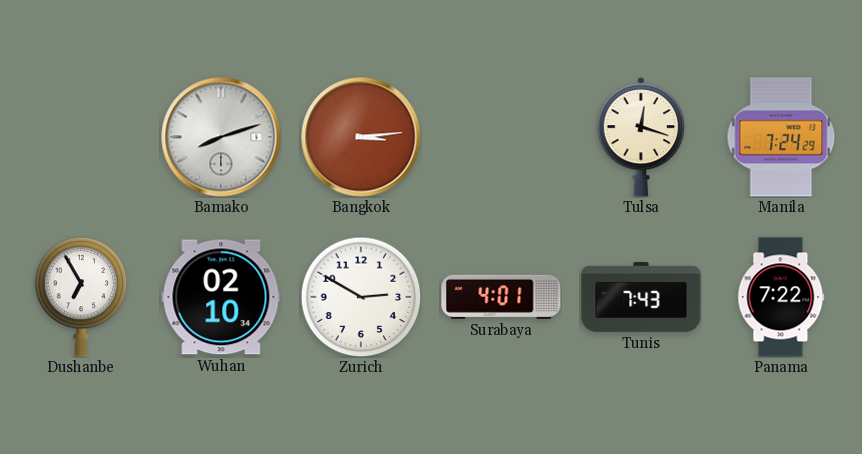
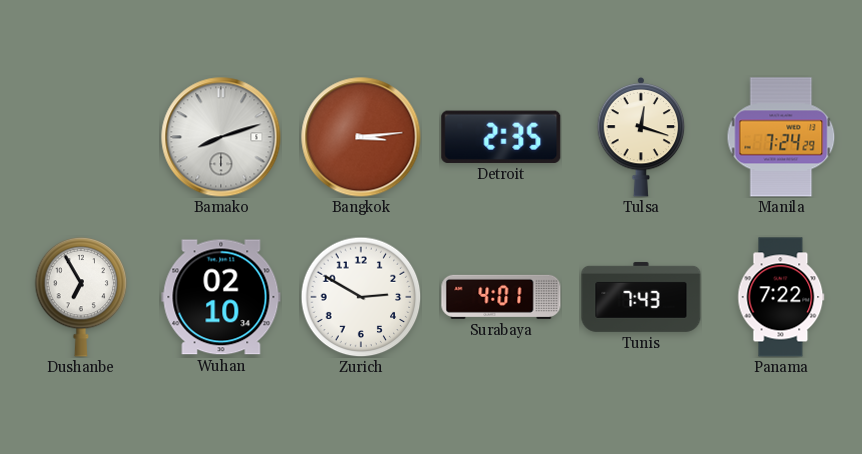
Detroit: none -> 2:35
